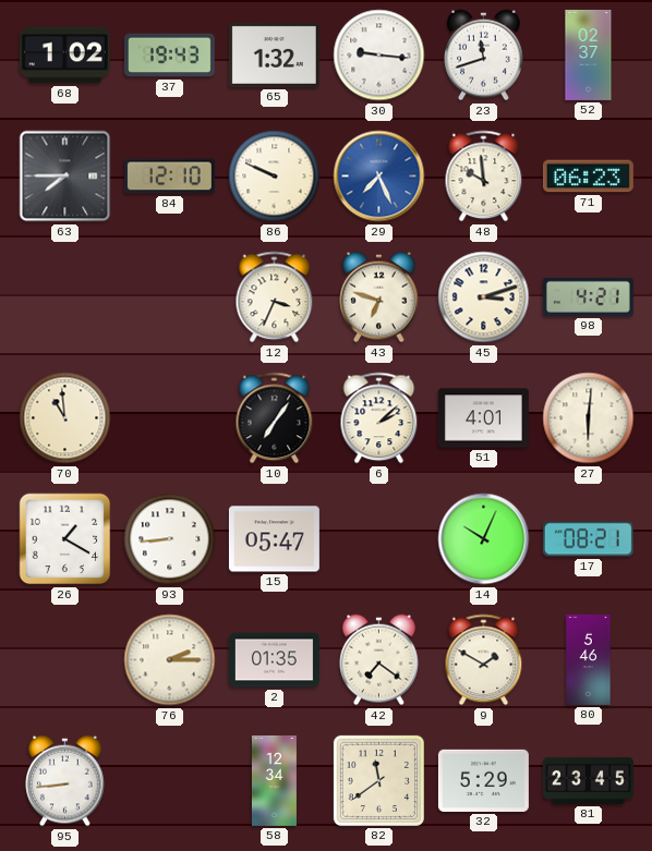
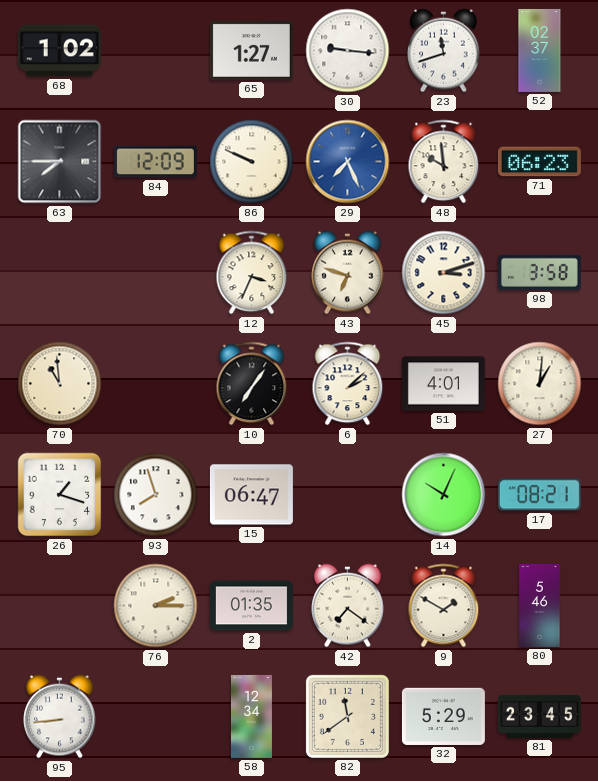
37: 19:43 -> none
65: 1:32 -> 1:27
84: 12:10 -> 12:09
98: 4:21 -> 3:58
27: 6:01 -> 1:01
26: 1:20 -> 1:18
93: 8:44 -> 7:57
15: 05:47 -> 06:47
